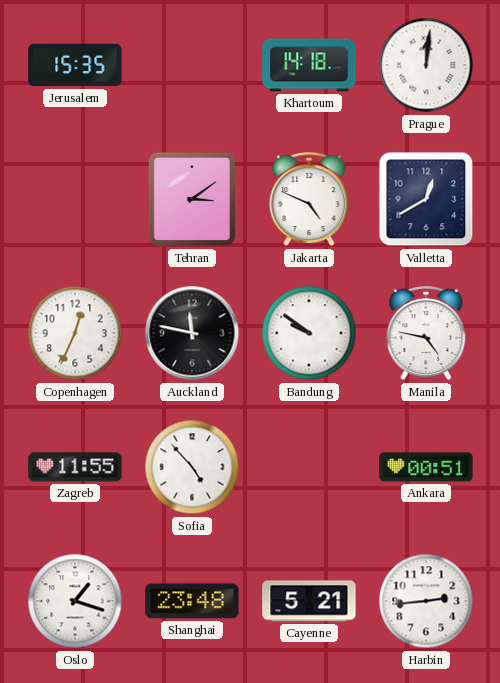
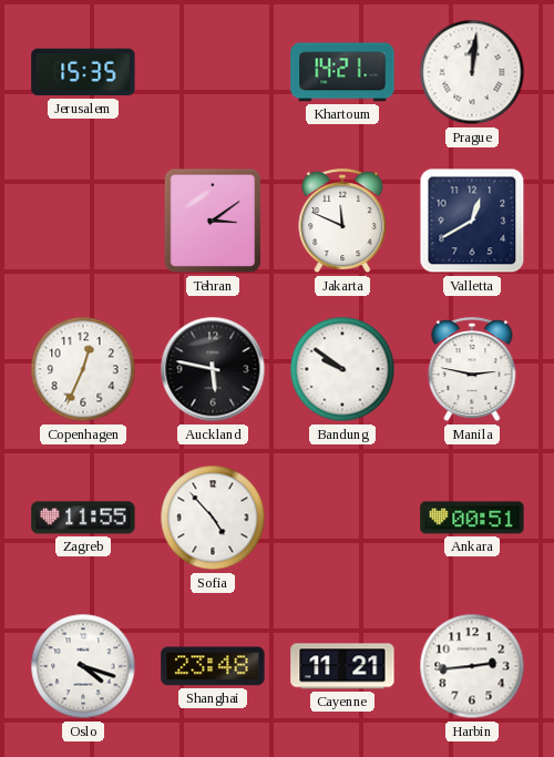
Khartoum: 14:18 -> 14:21
Jakarta: 4:49 -> 11:49
Auckland: 11:47 -> 5:47
Manila: 4:47 -> 2:47
Oslo: 1:18 -> 4:18
Cayenne: 5:21 -> 11:21
